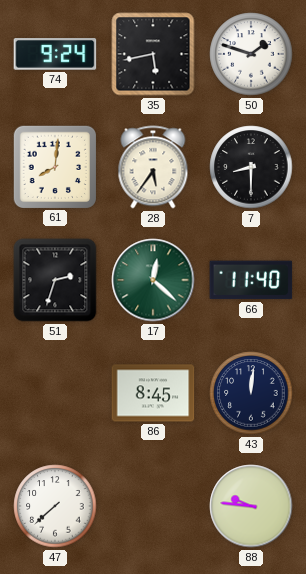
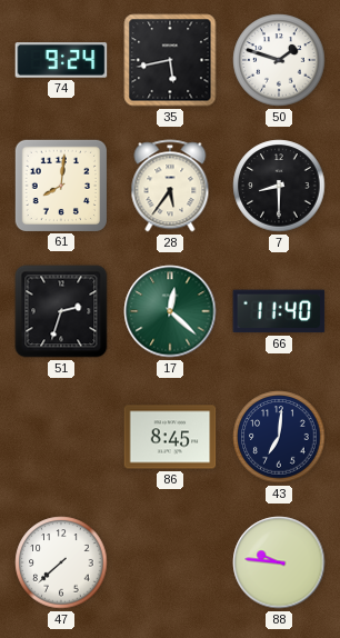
43: 12:01 -> 7:01
